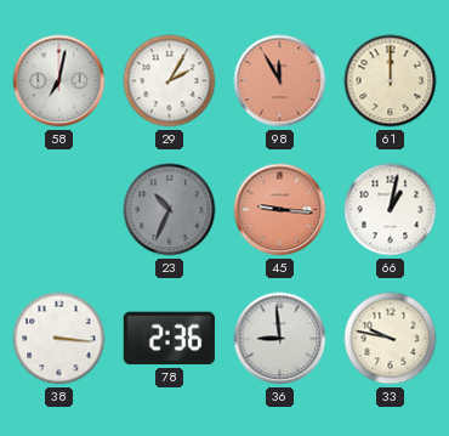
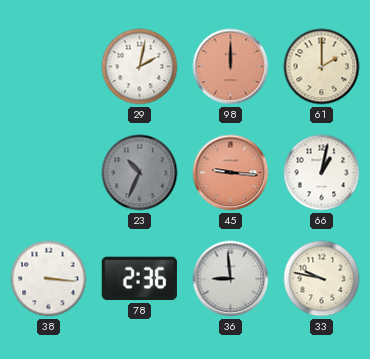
58: 7:02 -> none
29: 2:05 -> 2:02
98: 11:55 -> 12:00
61: 12:00 -> 2:00
